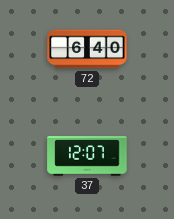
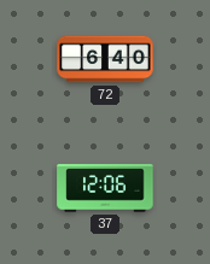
37: 12:07 -> 12:06
